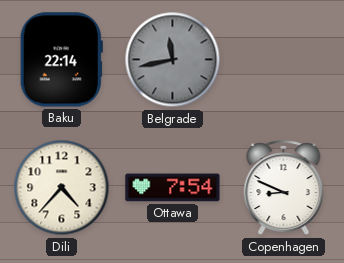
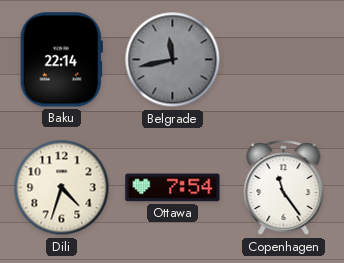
Dili: 4:37 -> 4:33
Copenhagen: 8:49 -> 11:24
